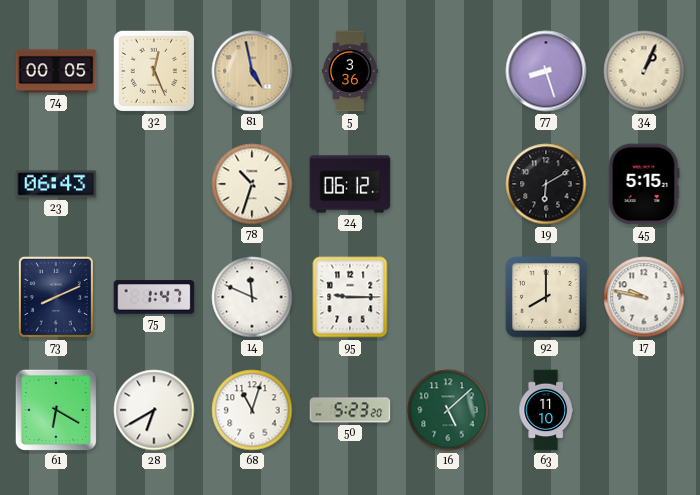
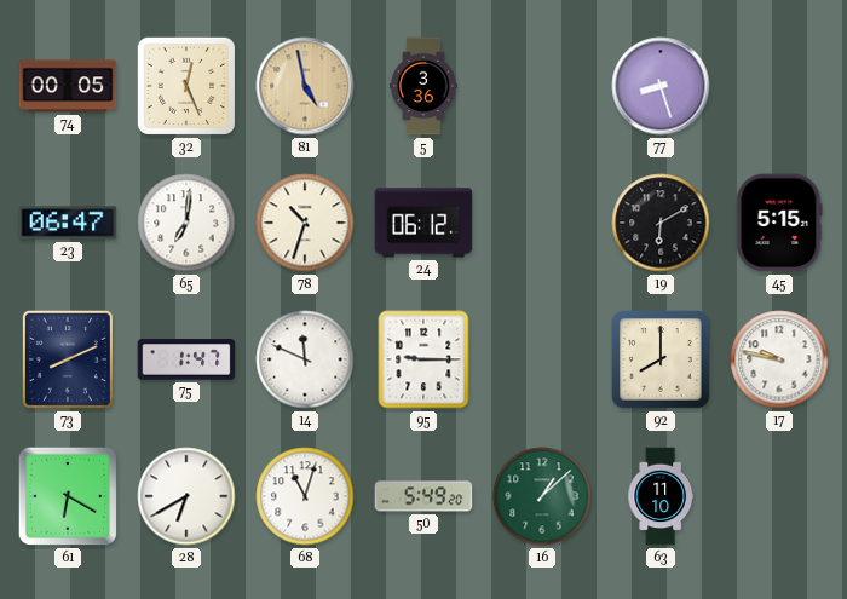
34: 1:04 -> none
23: 06:43 -> 06:47
65: none -> 7:01
50: 5:23 -> 5:49
16: 5:08 -> 1:08
